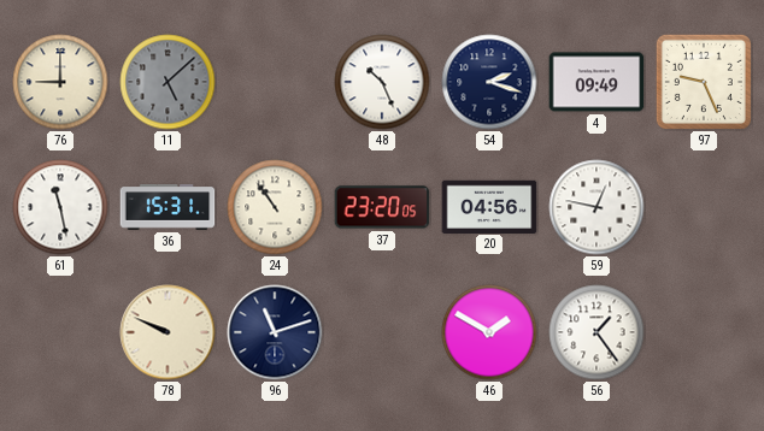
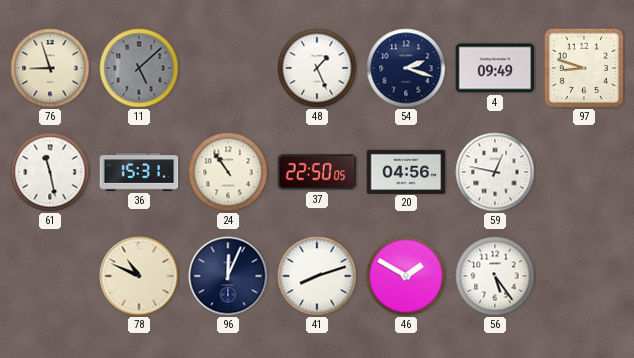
76: 9:00 -> 8:57
48: 10:26 -> 1:26
97: 9:26 -> 8:48
37: 23:20 -> 22:50
78: 9:49 -> 10:49
96: 11:12 -> 12:04
41: none -> 8:12
56: 1:24 -> 5:24
